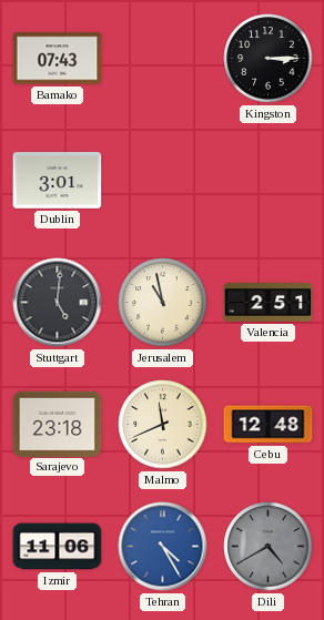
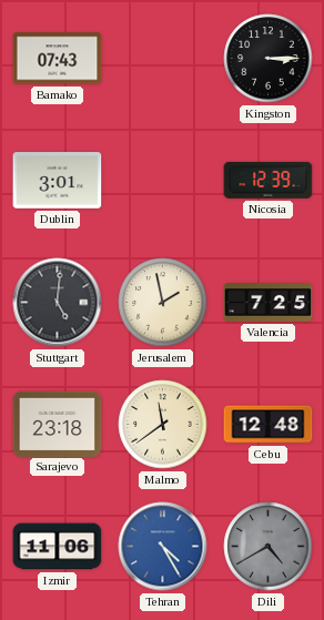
Nicosia: none -> 12:39
Jerusalem: 10:58 -> 1:58
Valencia: 2:51 -> 7:25
Malmo: 11:41 -> 11:39
